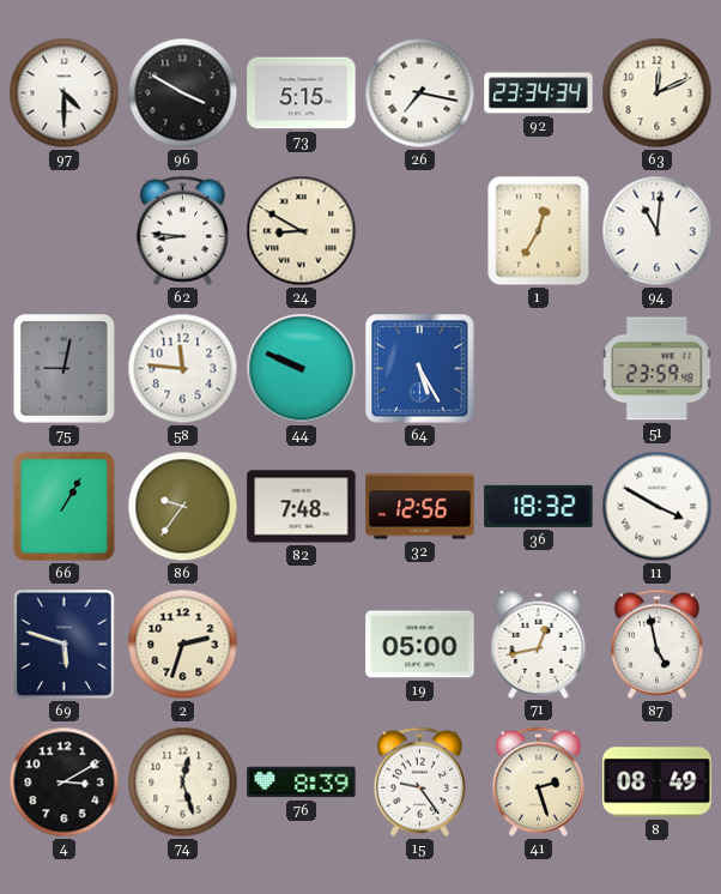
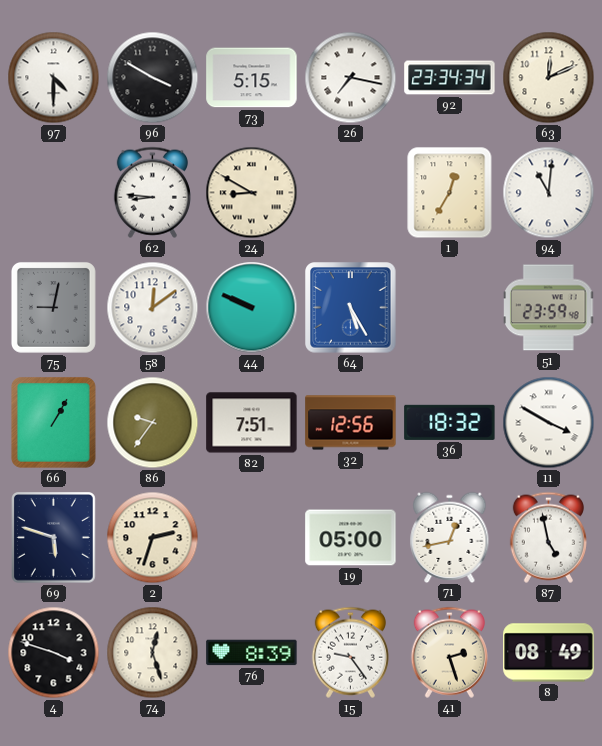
58: 11:46 -> 12:09
82: 7:48 -> 7:51
4: 3:10 -> 3:48
